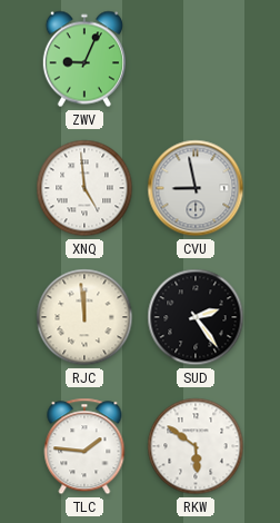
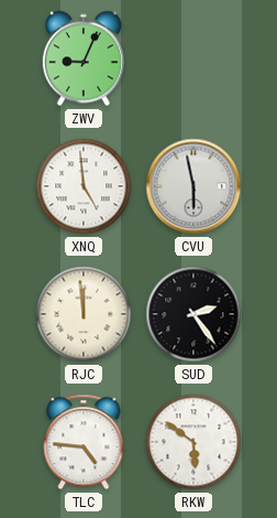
CVU: 8:58 -> 5:58
TLC: 1:46 -> 4:46
